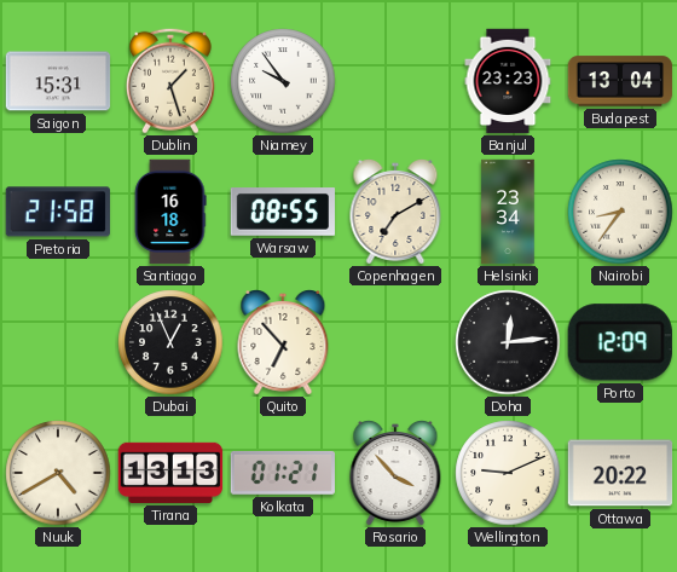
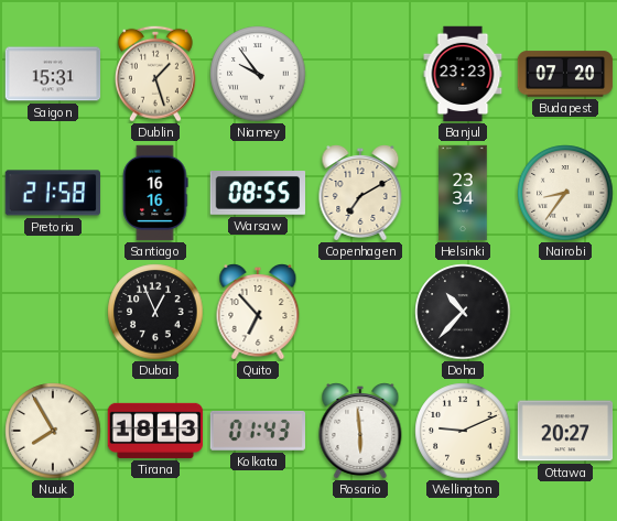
Budapest: 13:04 -> 07:20
Santiago: 16:18 -> 16:16
Doha: 12:14 -> 10:37
Porto: 12:09 -> none
Nuuk: 4:40 -> 7:55
Tirana: 13:13 -> 18:13
Kolkata: 01:21 -> 01:43
Rosario: 3:53 -> 5:59
Ottawa: 20:22 -> 20:27
